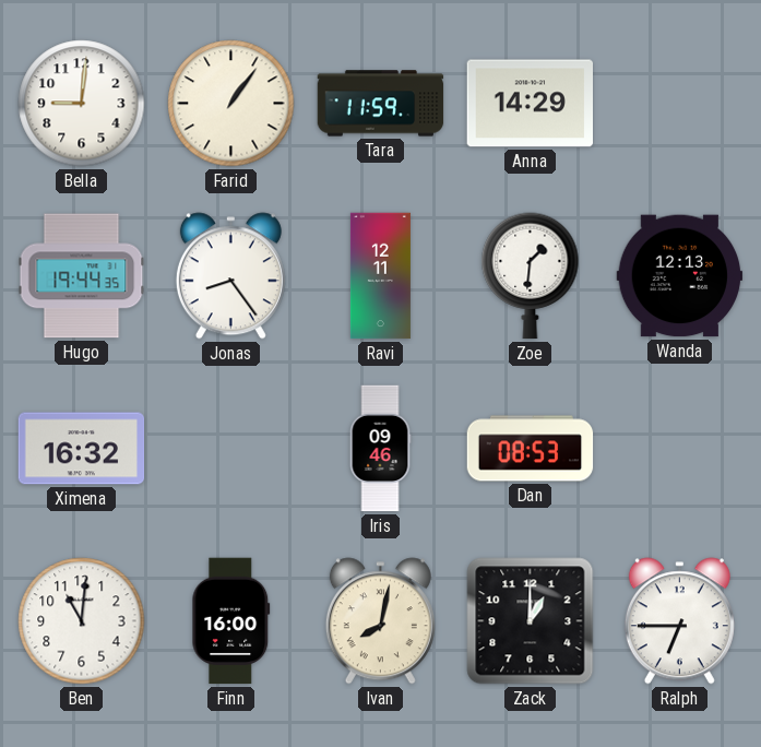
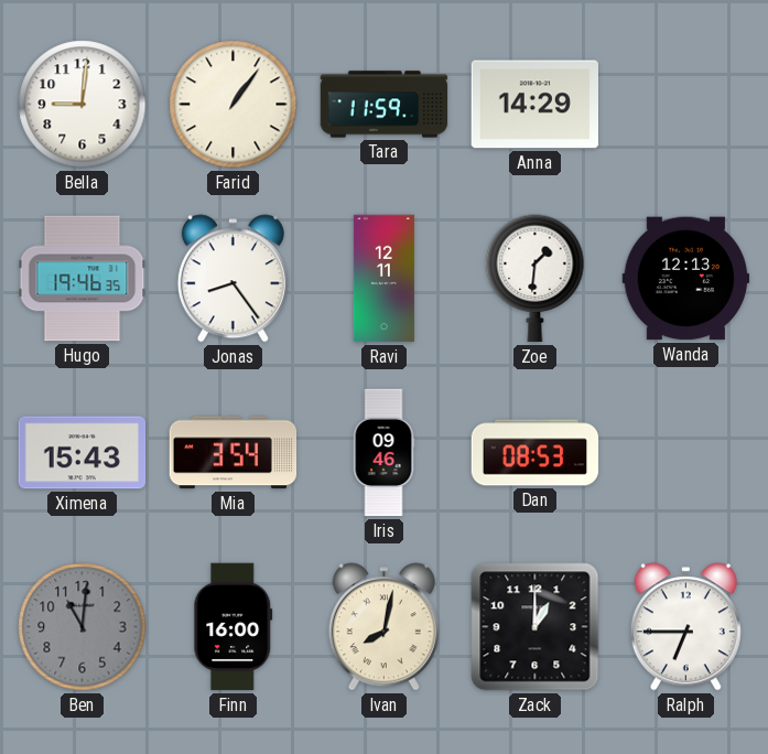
Hugo: 19:44 -> 19:46
Ximena: 16:32 -> 15:43
Mia: none -> 3:54
Ben dial: white -> grey
